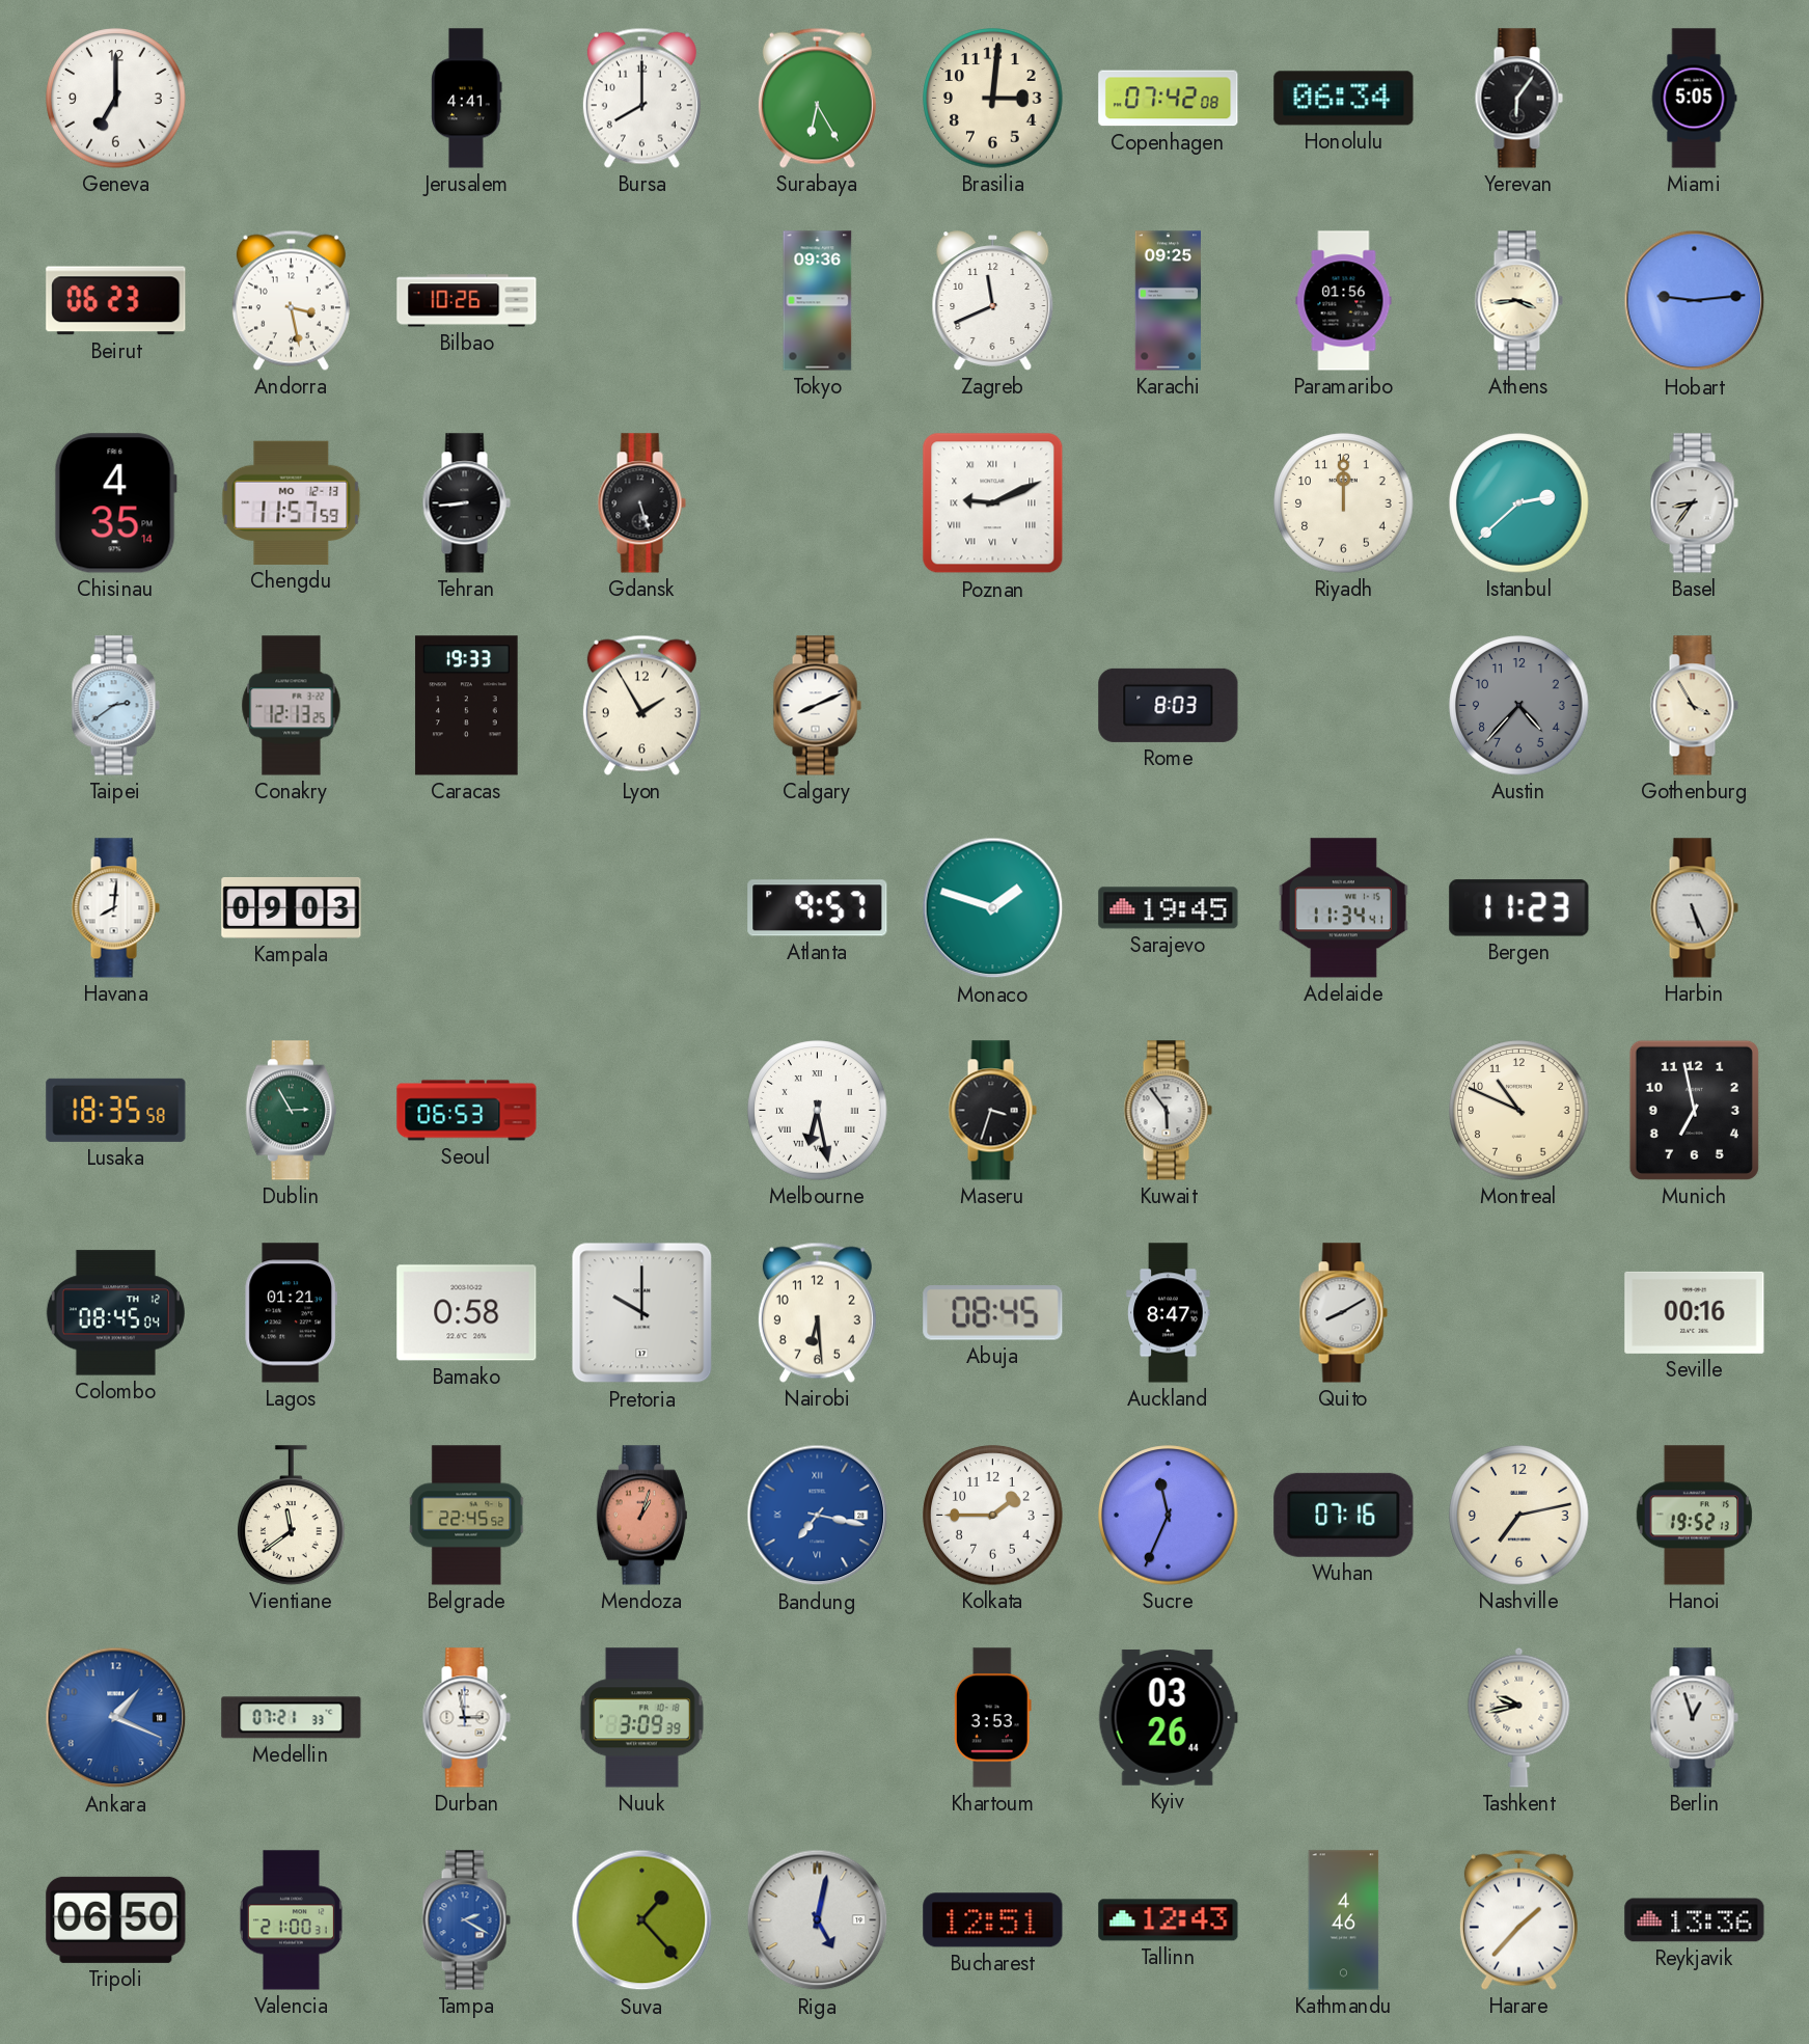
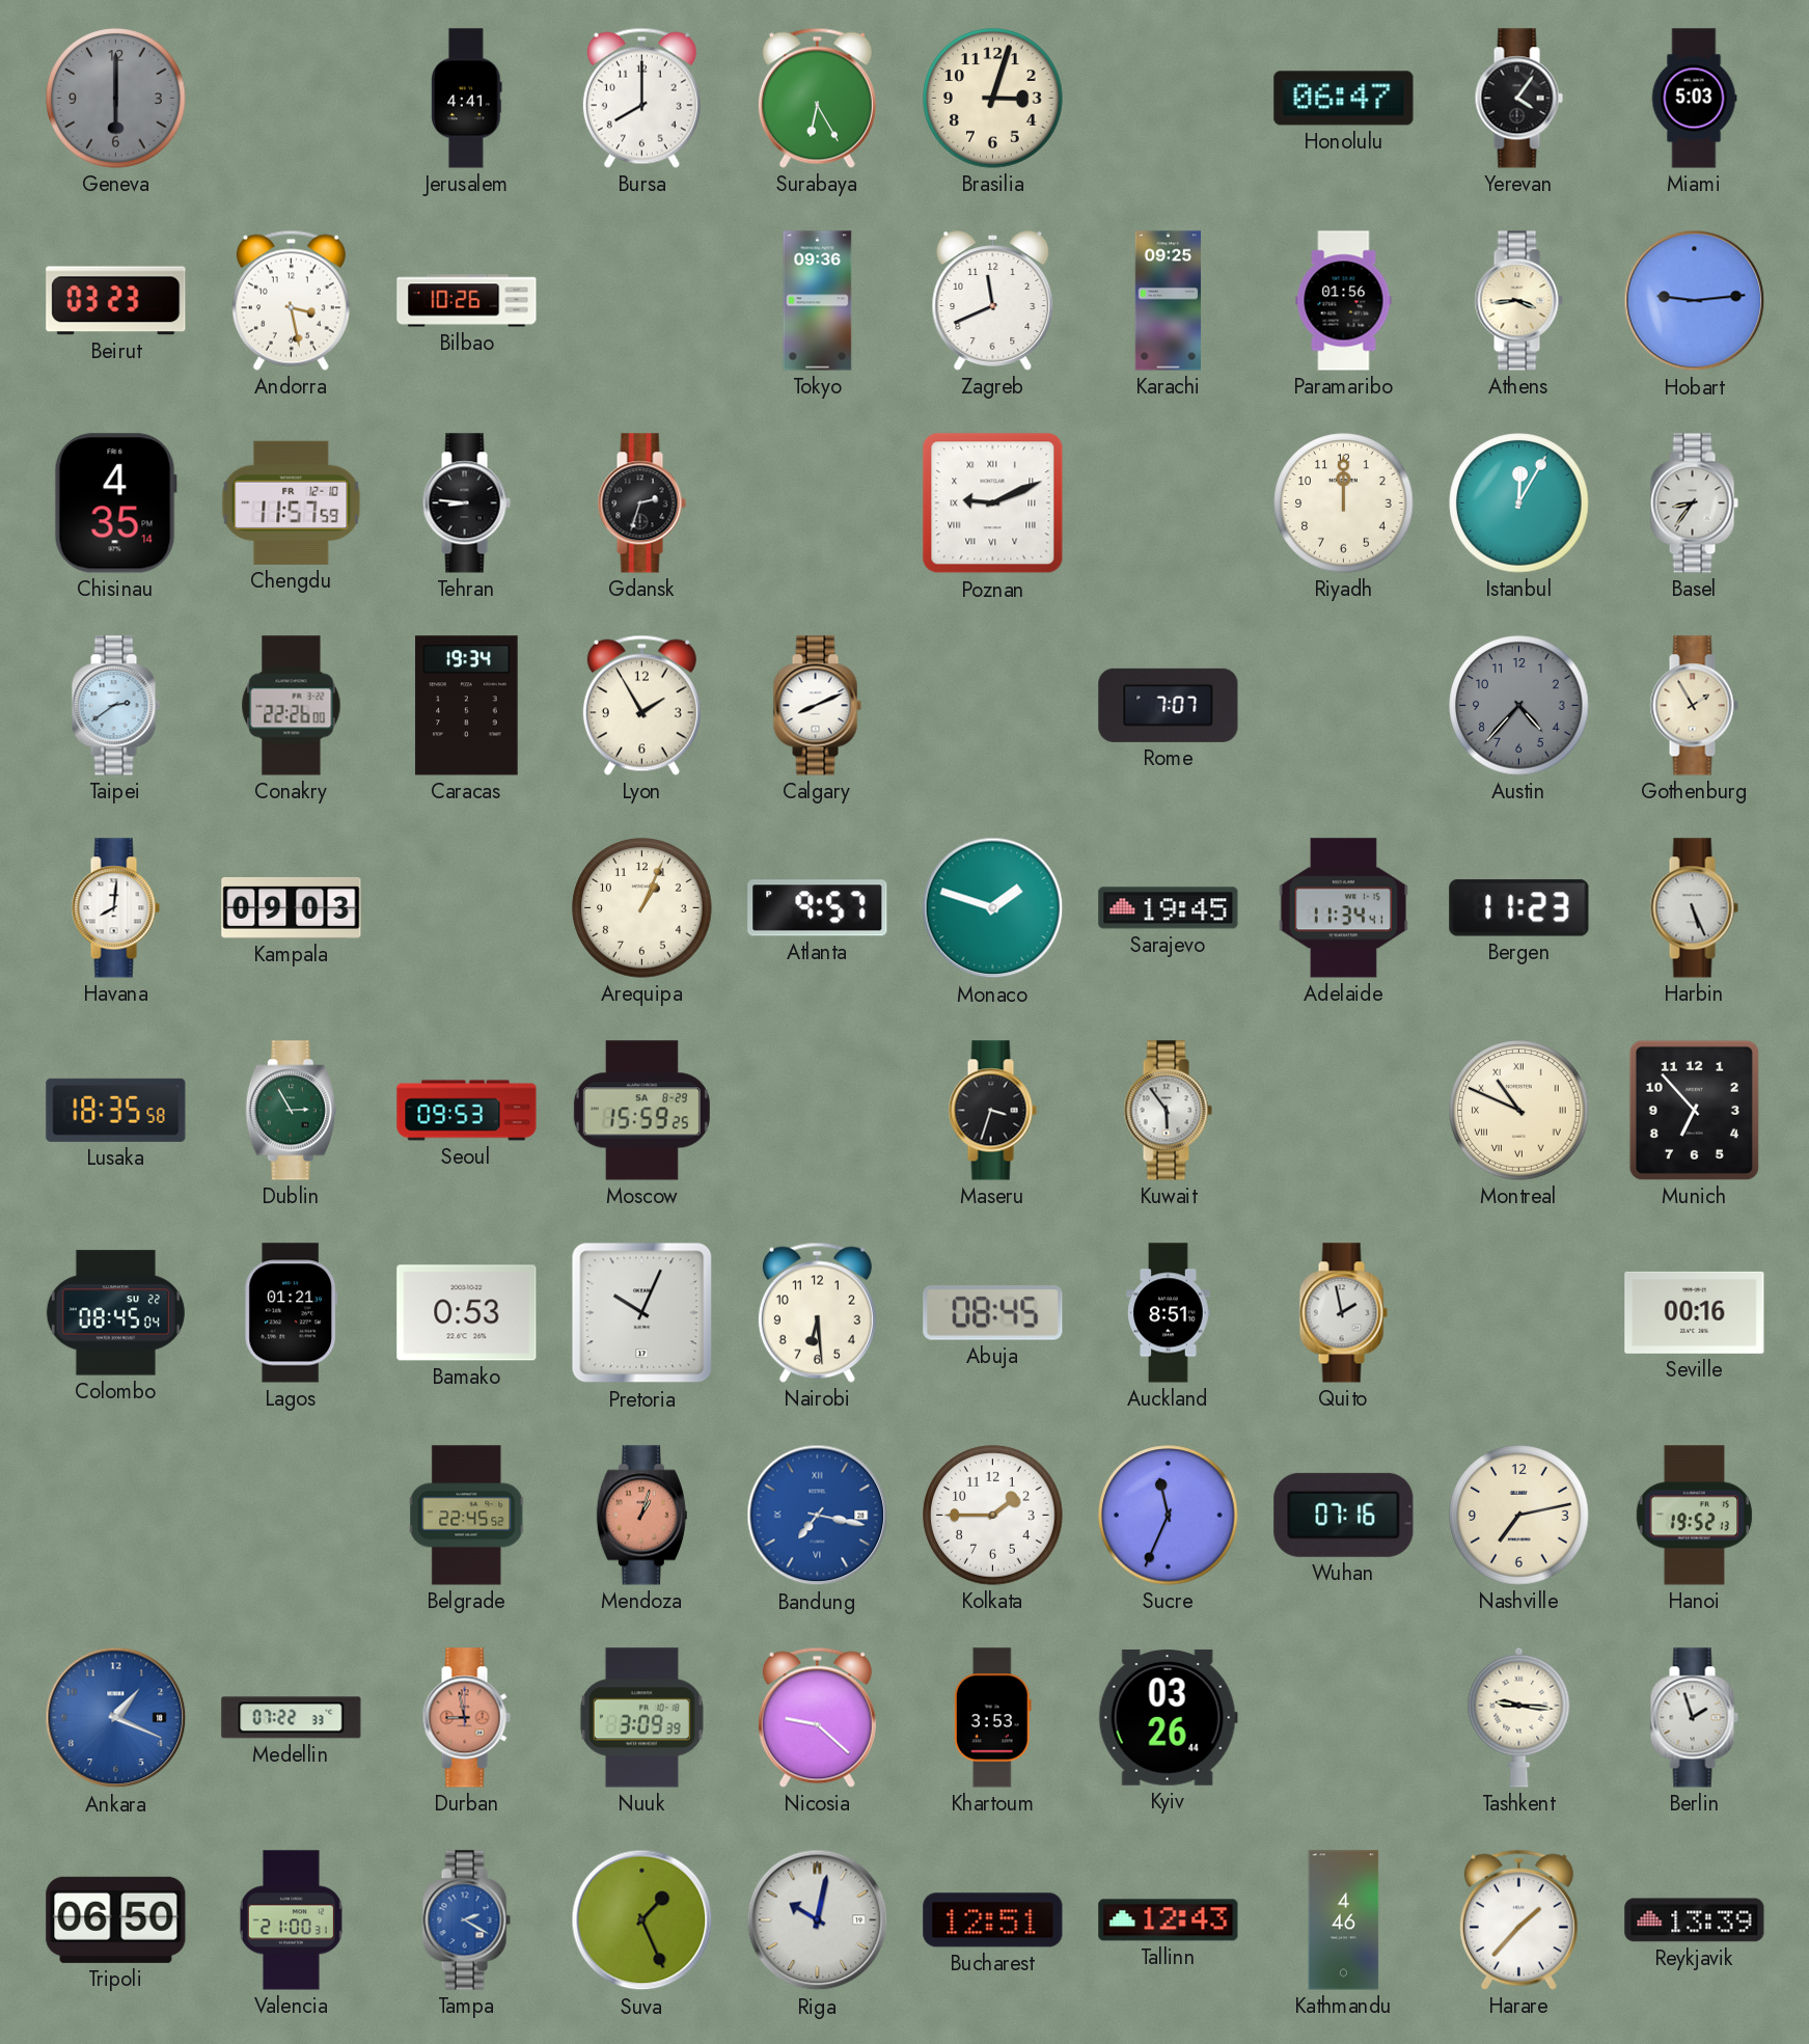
Geneva: 7:00 -> 6:00
Geneva dial: white -> grey
Brasilia: 3:01 -> 3:03
Copenhagen: 07:42 -> none
Honolulu: 06:34 -> 06:47
Yerevan: 6:06 -> 4:06
Miami: 5:05 -> 5:03
Beirut: 06:23 -> 03:23
Chengdu date: MO 12-13 -> FR 12-10
Tehran: 8:44 -> 8:46
Gdansk: 5:27 -> 2:33
Istanbul: 2:38 -> 12:05
Conakry: 12:13 -> 22:26
Caracas: 19:33 -> 19:34
Rome: 8:03 -> 7:07
Gothenburg: 3:55 -> 1:55
Arequipa: none -> 1:04
Seoul: 06:53 -> 09:53
Moscow: none -> 15:59
Melbourne: 6:28 -> none
Montreal numerals: Arabic -> Roman
Munich: 6:58 -> 6:53
Colombo date: TH 12 -> SU 22
Bamako: 0:58 -> 0:53
Pretoria: 10:00 -> 10:04
Auckland: 8:47 -> 8:51
Quito: 8:10 -> 1:58
Vientiane: 11:39 -> none
Medellin: 07:21 -> 07:22
Durban: 2:58 -> 8:58
Durban dial: white -> salmon
Nicosia: none -> 9:22
Tashkent: 9:43 -> 9:16
Berlin: 12:57 -> 1:57
Suva: 1:23 -> 1:26
Riga: 5:02 -> 10:02
Reykjavik: 13:36 -> 13:39
